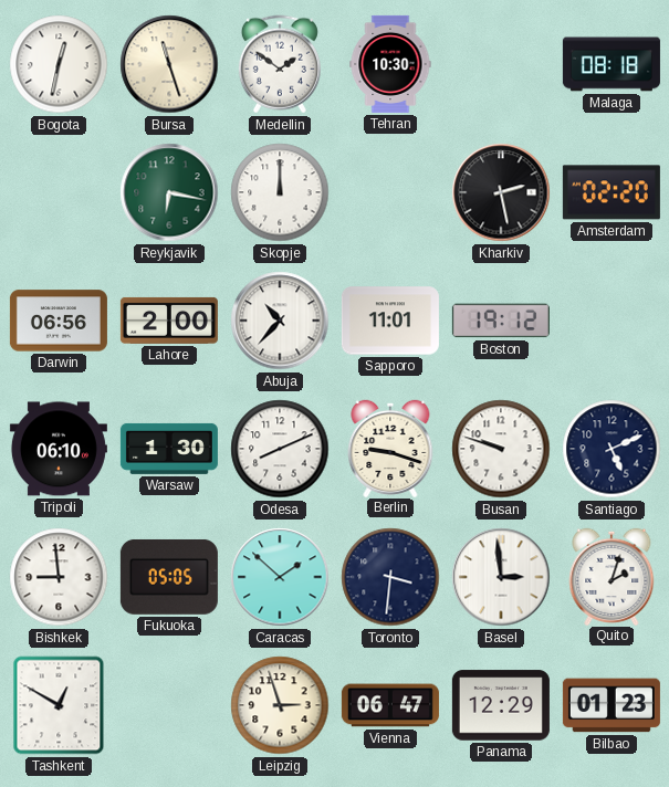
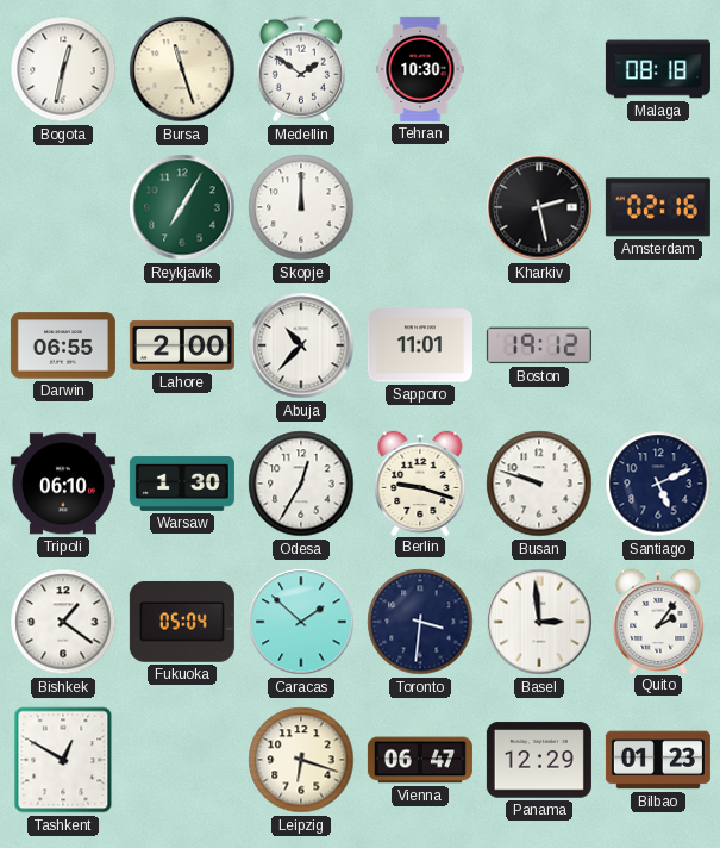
Reykjavik: 6:17 -> 7:05
Amsterdam: 02:20 -> 02:16
Darwin: 06:56 -> 06:55
Odesa: 8:11 -> 12:35
Bishkek: 8:59 -> 1:21
Fukuoka: 05:05 -> 05:04
Quito: 2:03 -> 2:06
Leipzig: 2:57 -> 6:18
